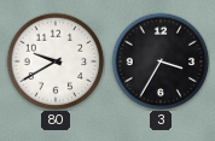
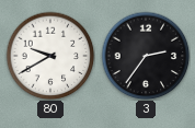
3: 3:35 -> 2:36
